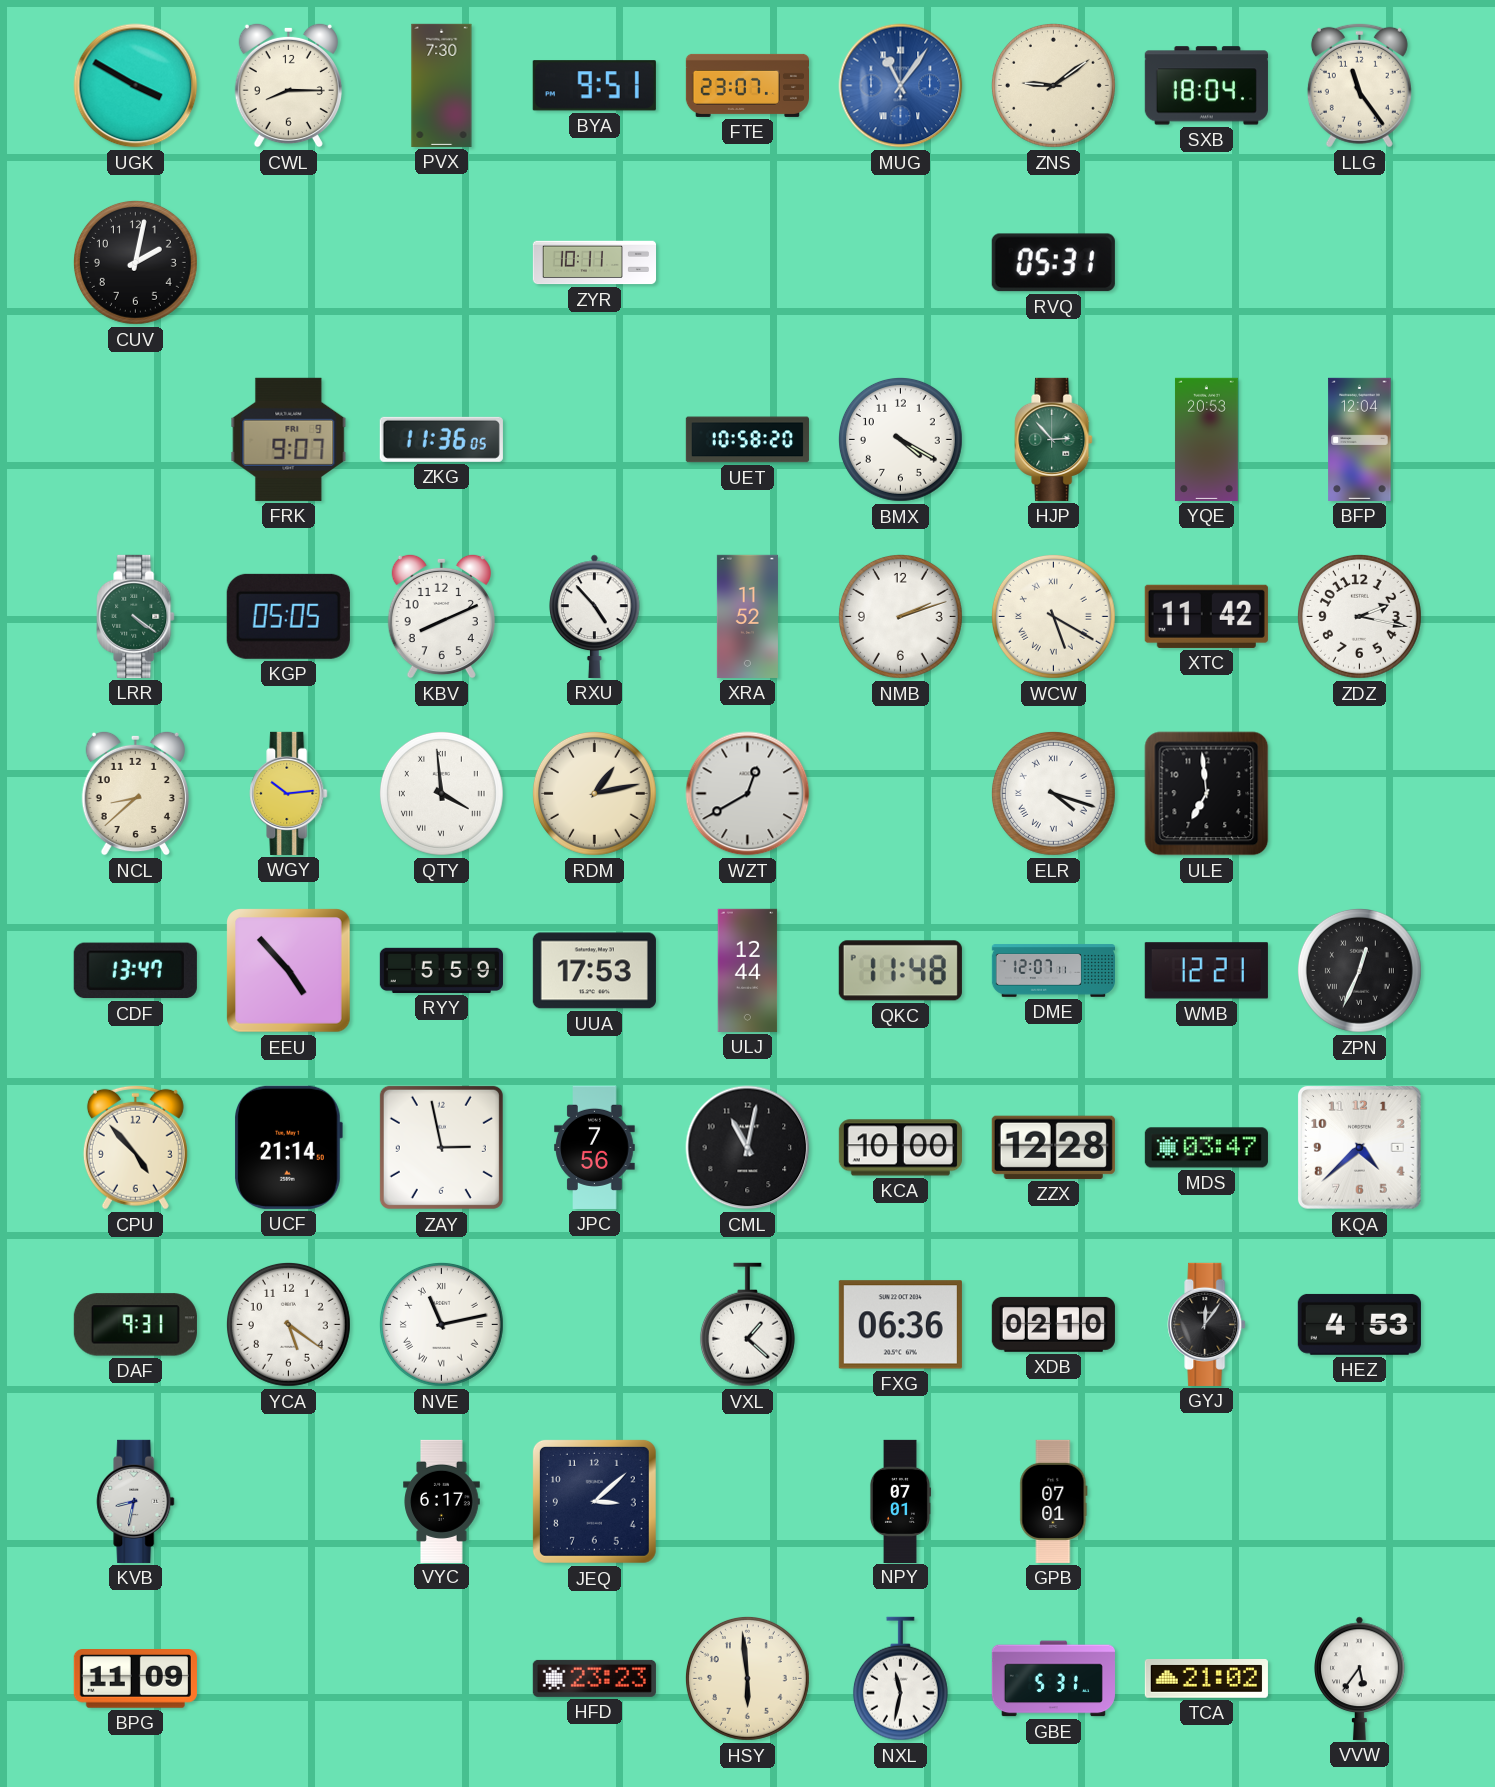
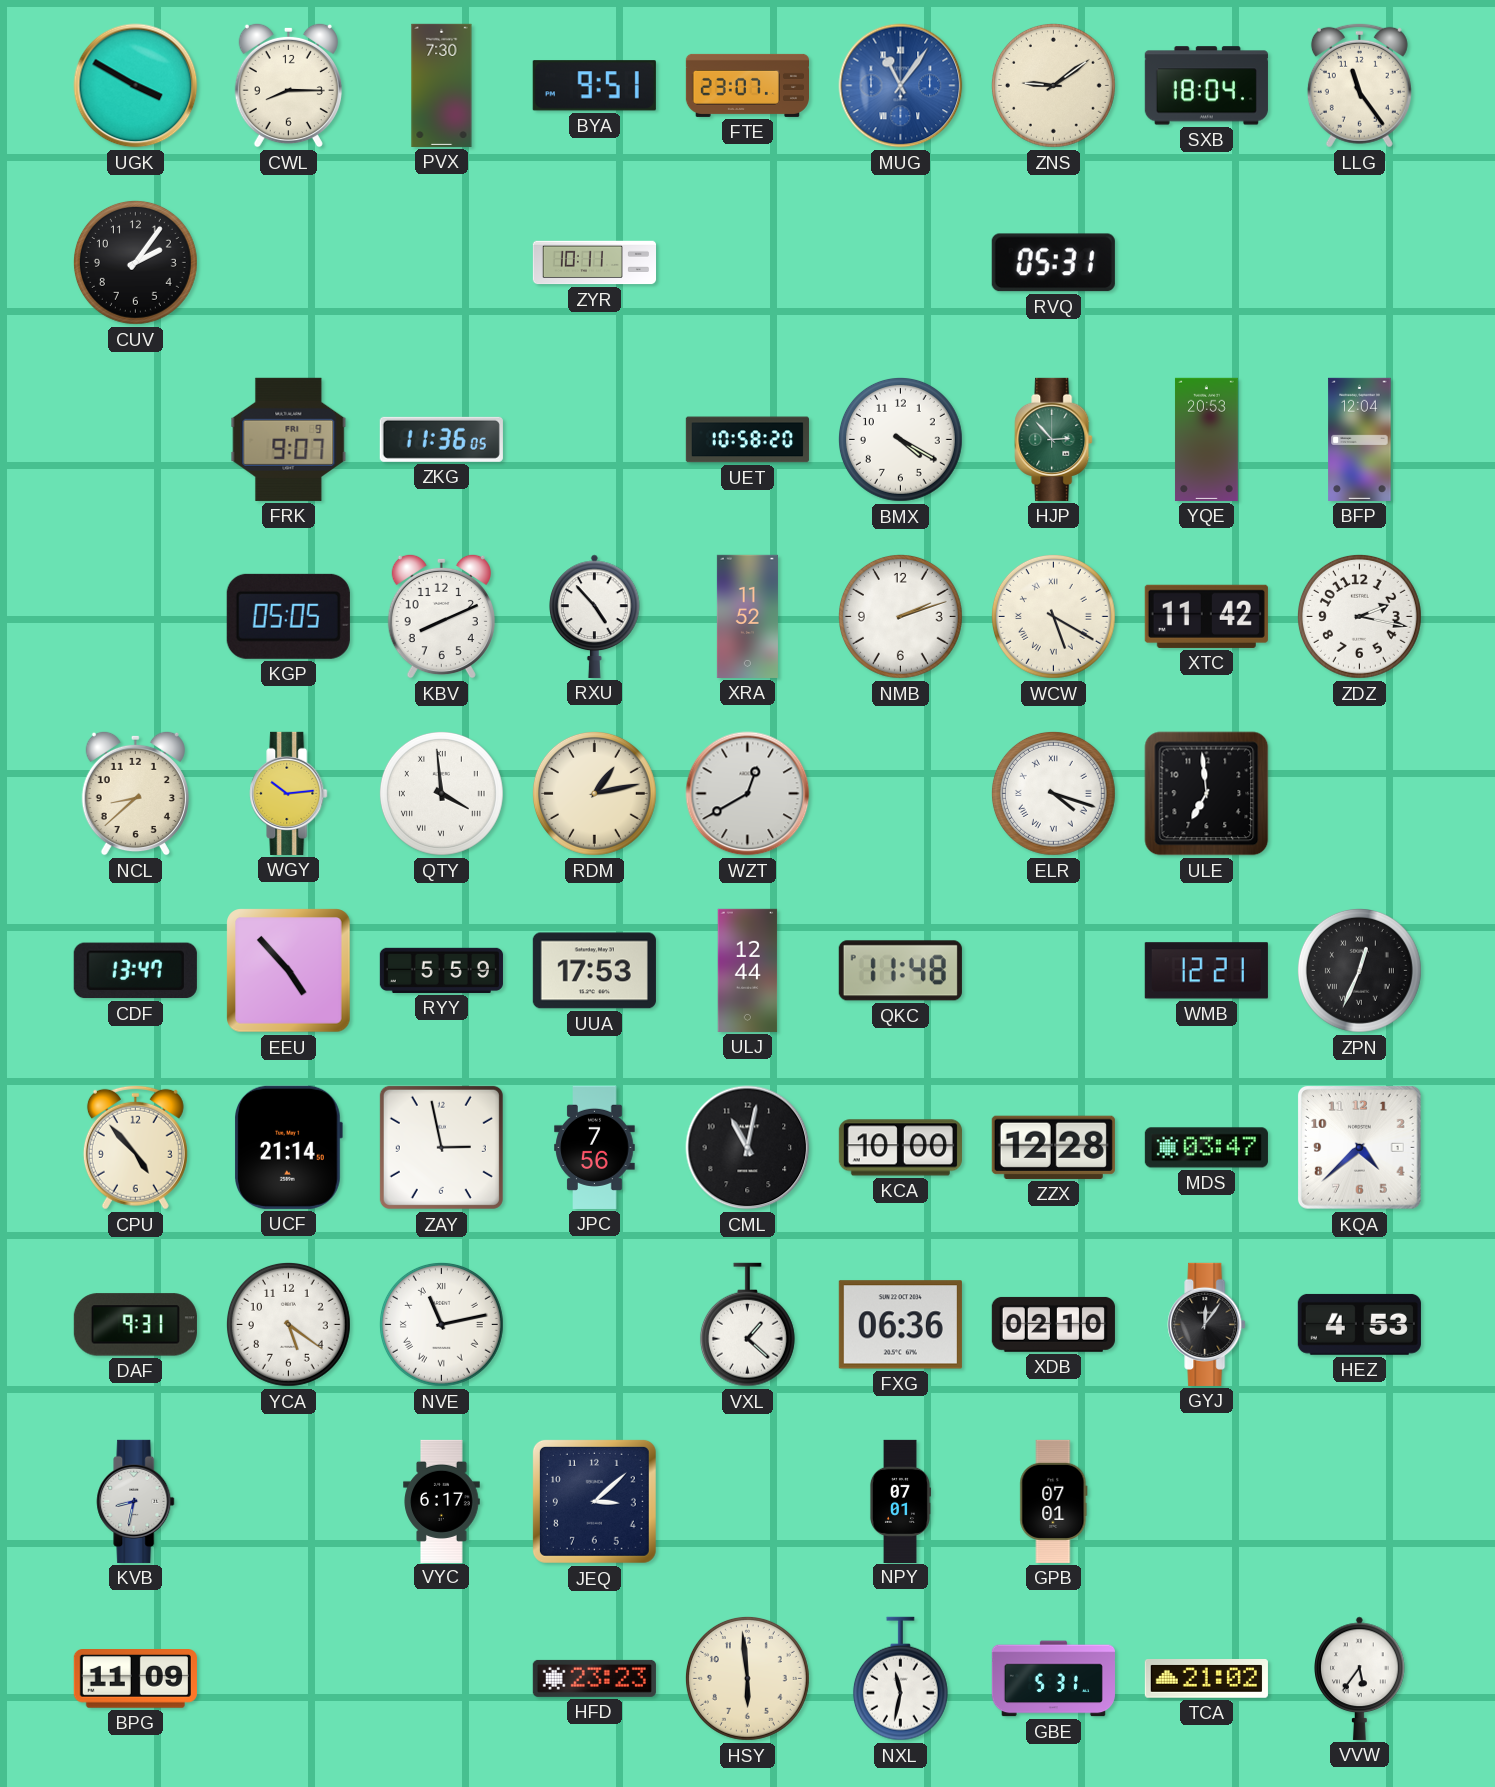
CUV: 2:02 -> 2:06
LRR: 4:21 -> none
DME: 12:07 -> none
